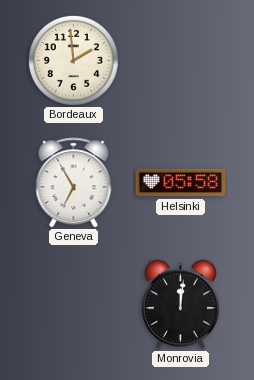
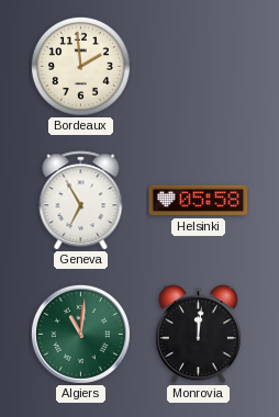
Algiers: none -> 11:01
